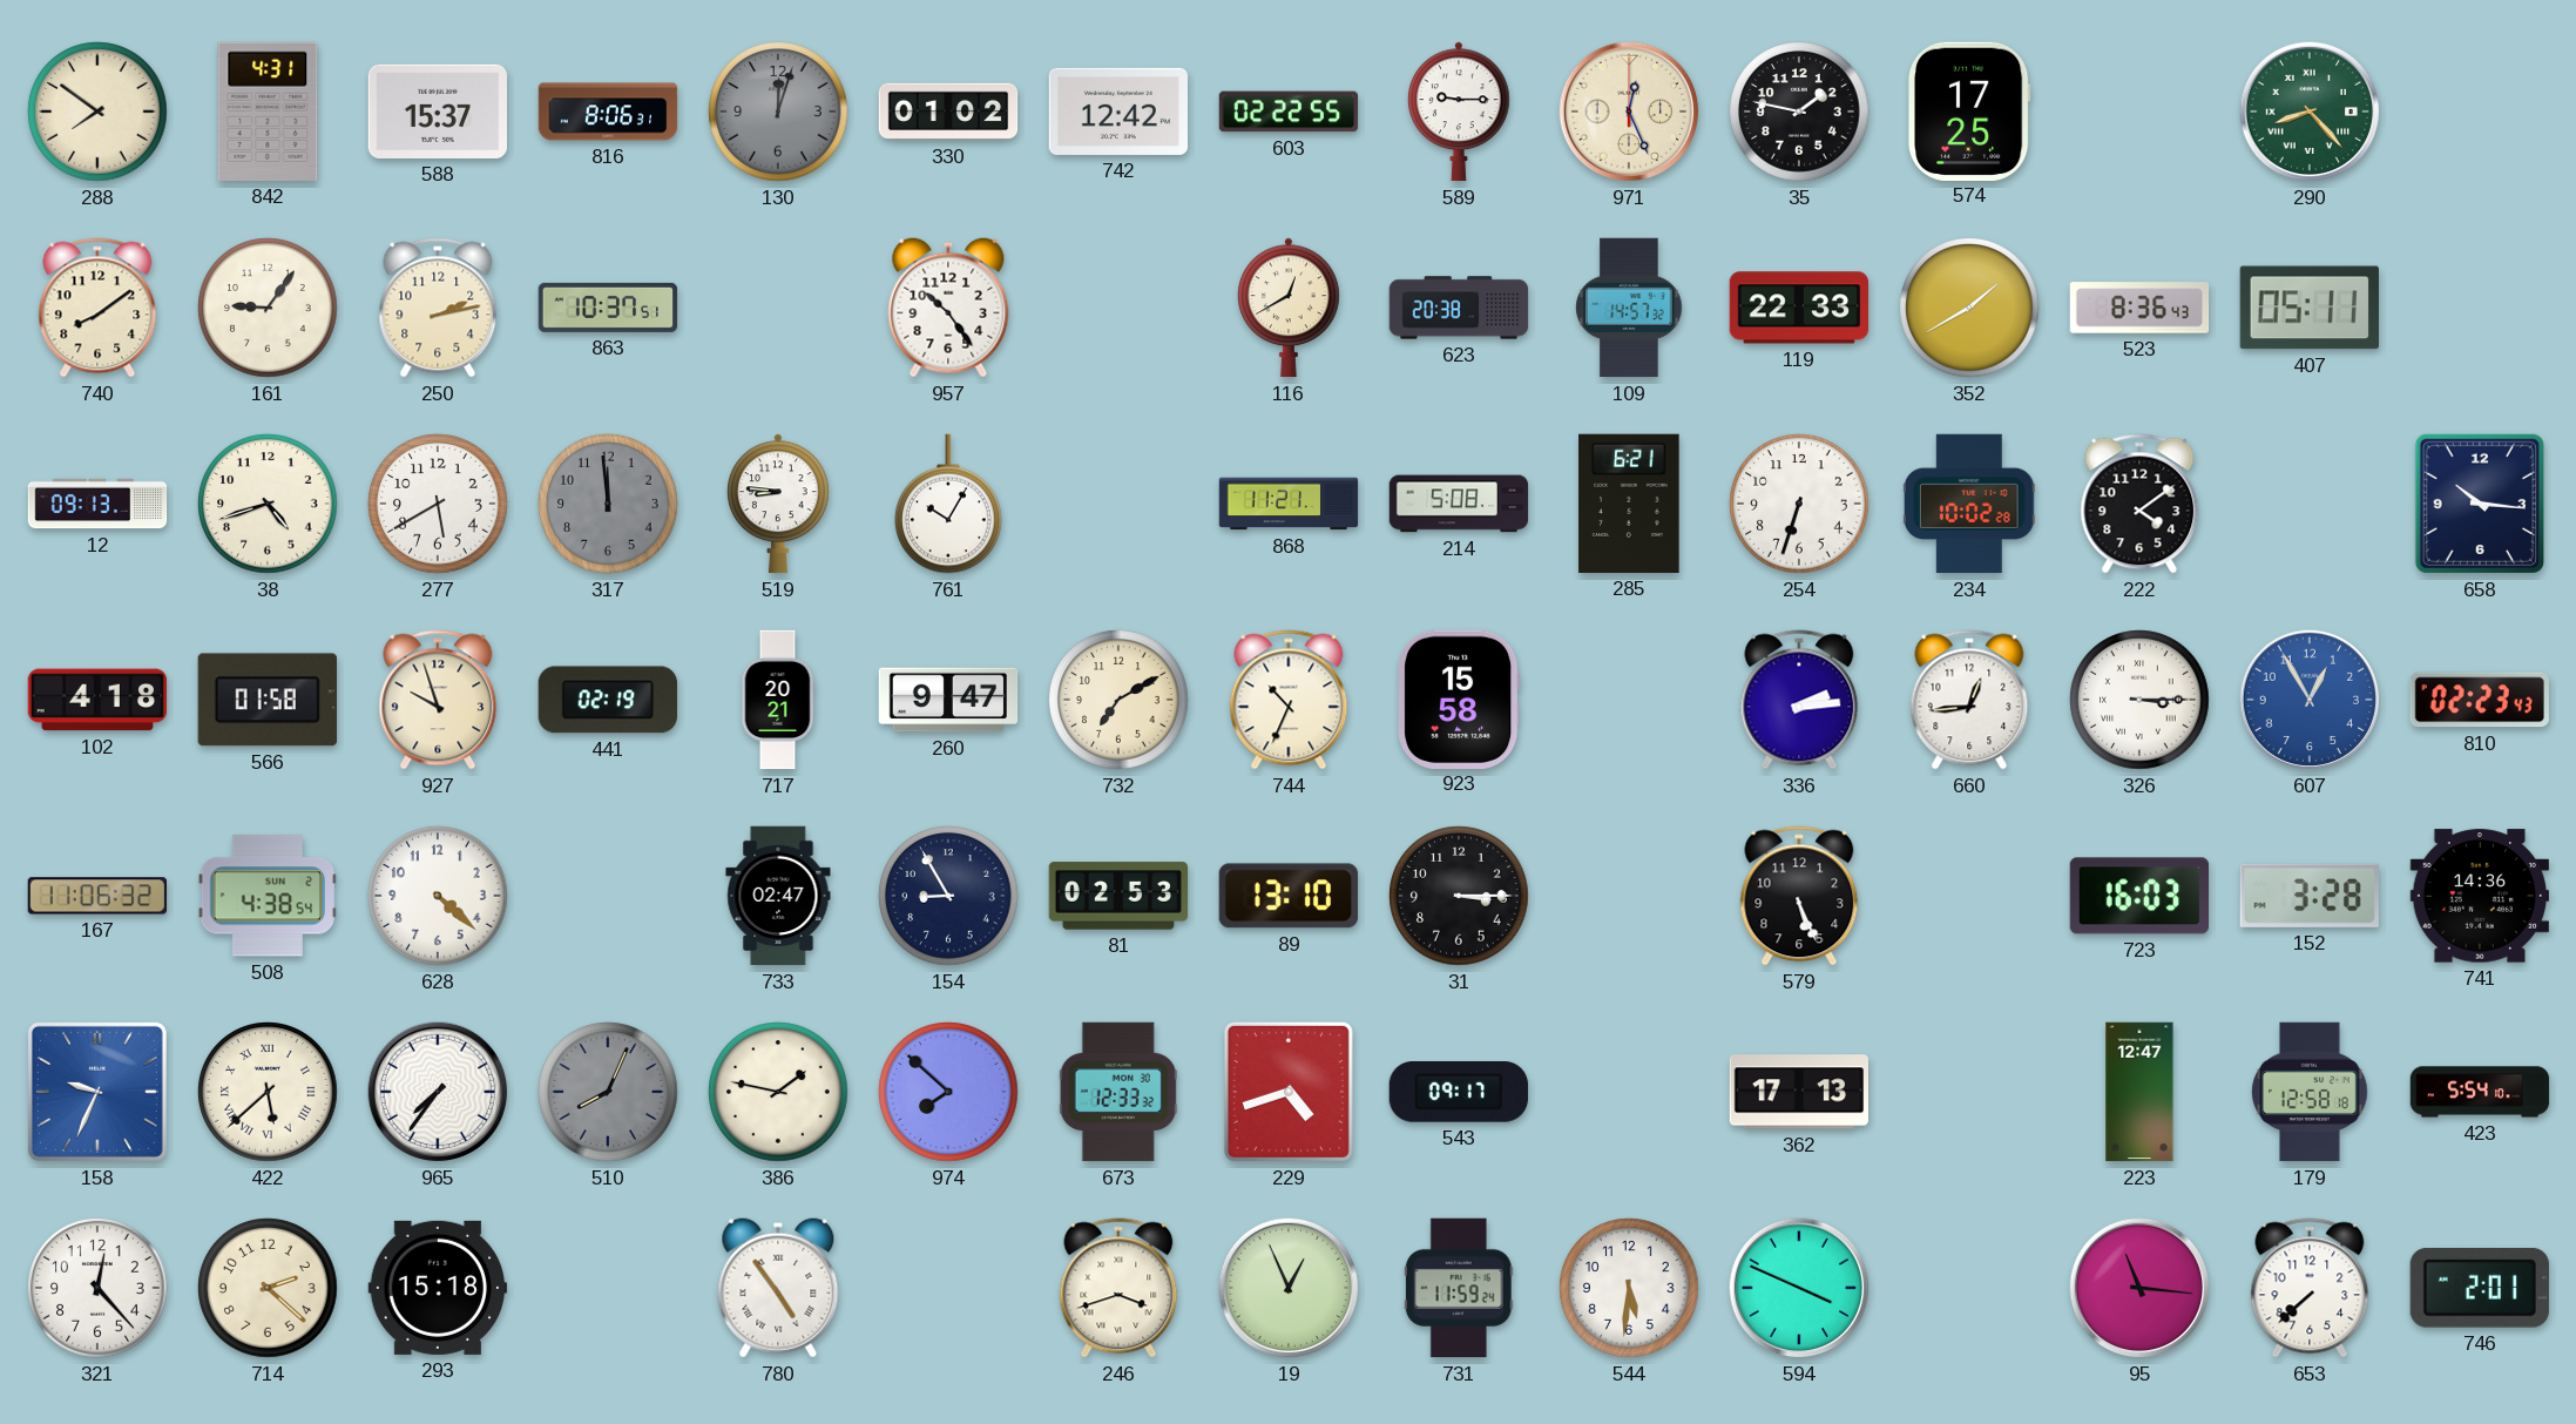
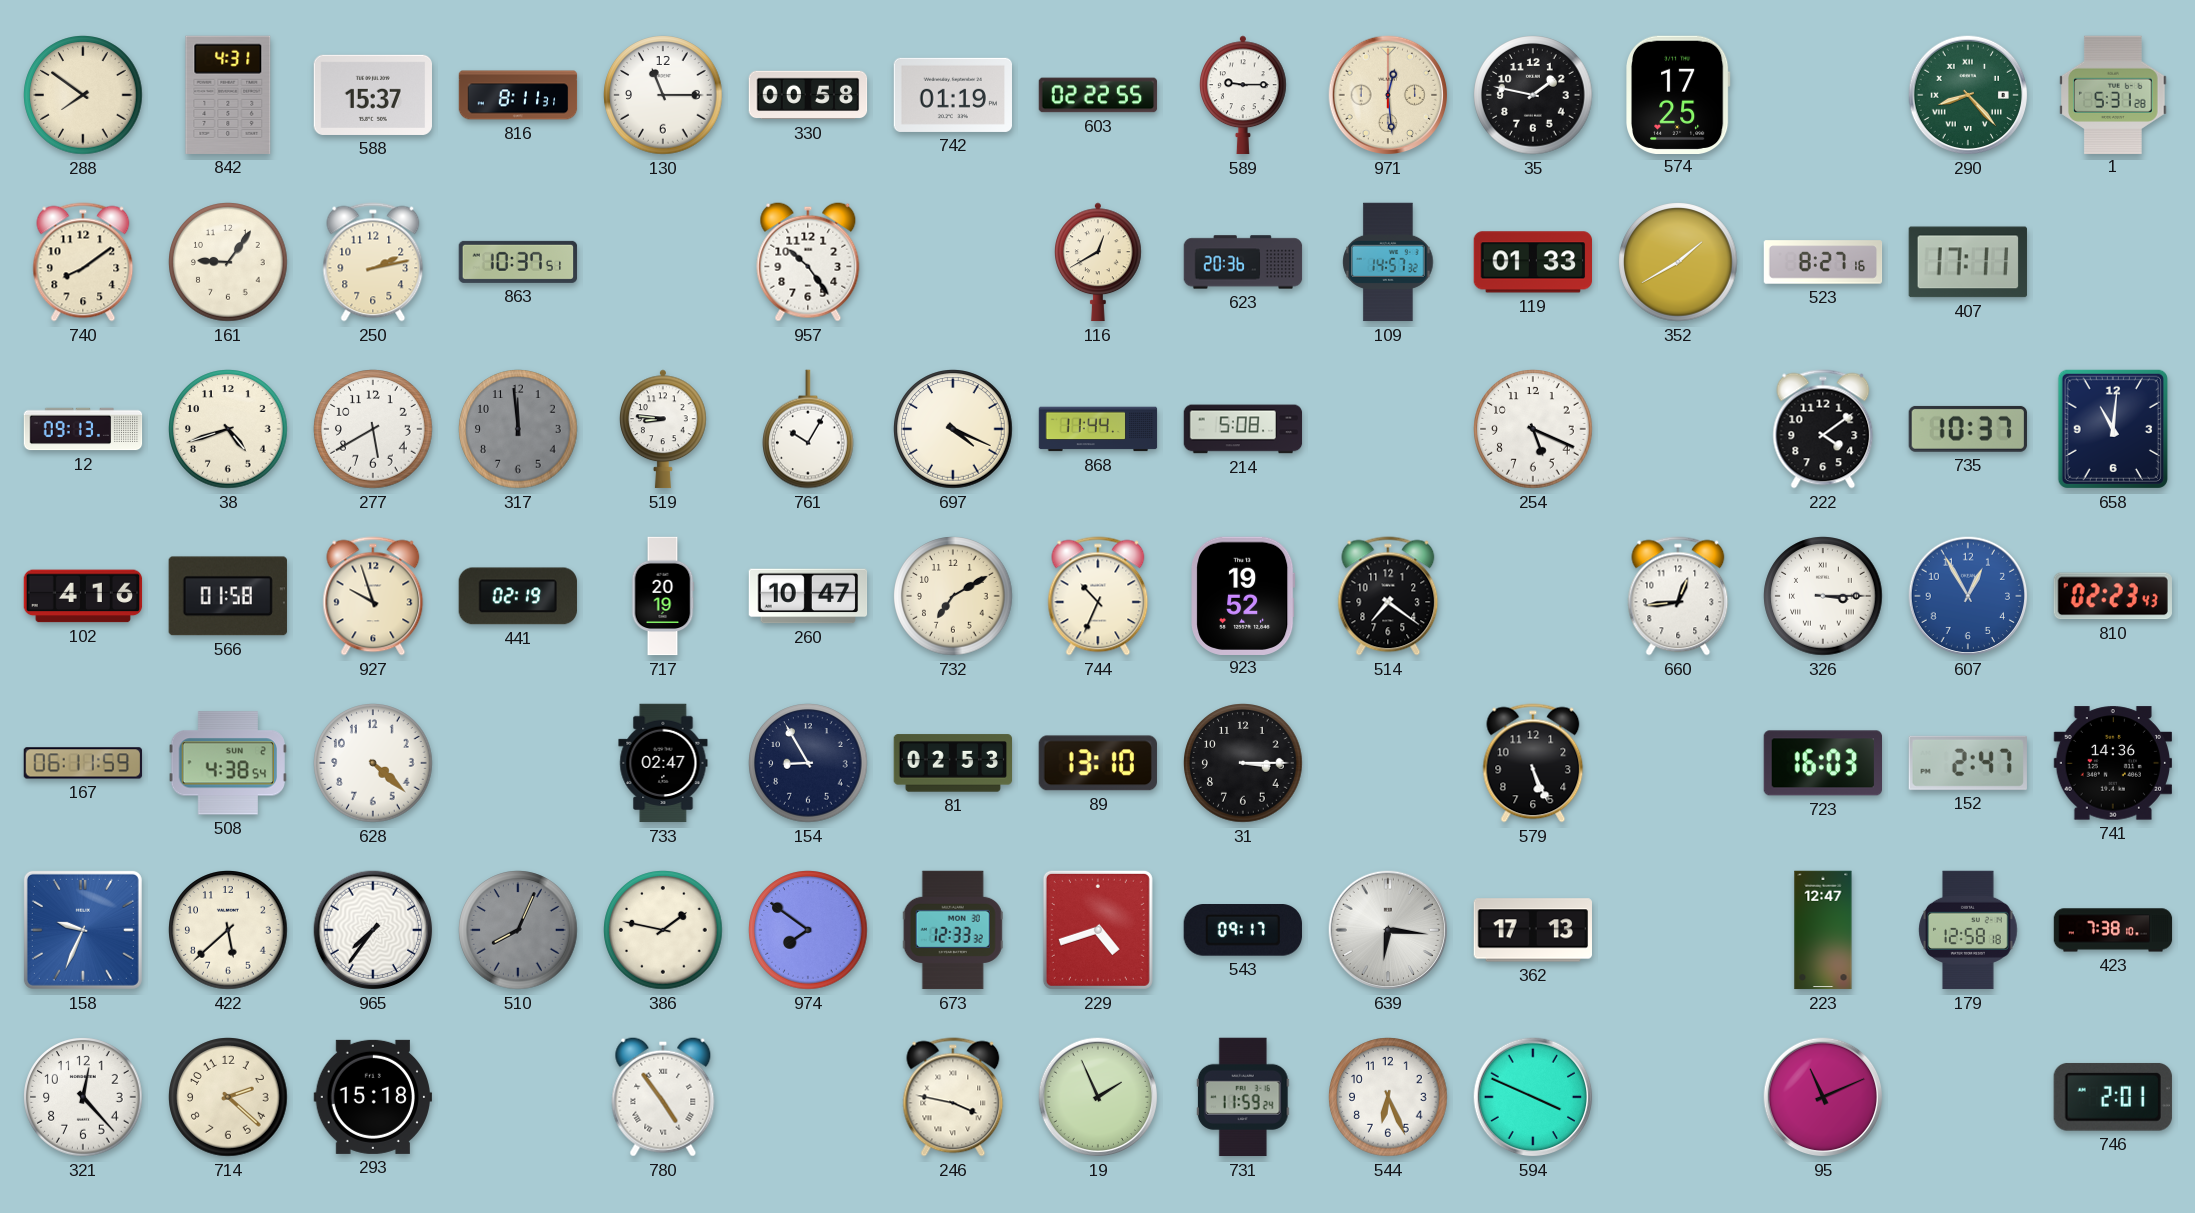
816: 8:06 -> 8:11
130: 12:03 -> 11:15
130 dial: grey -> white
330: 01:02 -> 00:58
742: 12:42 -> 01:19
971: 12:26 -> 12:29
1: none -> 5:31
623: 20:38 -> 20:36
119: 22:33 -> 01:33
523: 8:36 -> 8:27
407: 05:11 -> 17:11
697: none -> 4:19
868: 11:21 -> 11:44
285: 6:21 -> none
254: 6:33 -> 5:19
234: 10:02 -> none
735: none -> 10:37
658: 10:16 -> 11:01
102: 4:18 -> 4:16
717: 20:21 -> 20:19
260: 9:47 -> 10:47
923: 15:58 -> 19:52
514: none -> 7:21
336: 2:14 -> none
167: 11:06 -> 06:11
152: 3:28 -> 2:47
422 numerals: Roman -> Arabic
974: 7:52 -> 7:51
639: none -> 6:16
423: 5:54 -> 7:38
246: 3:42 -> 3:47
19: 12:56 -> 1:56
544: 5:31 -> 6:26
95: 11:16 -> 11:11
653: 7:38 -> none
